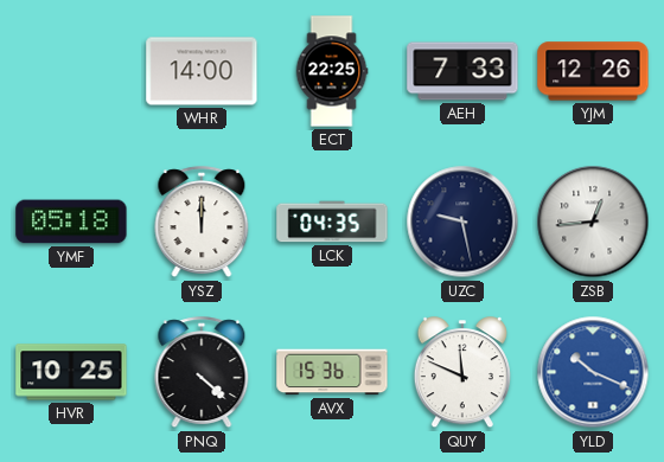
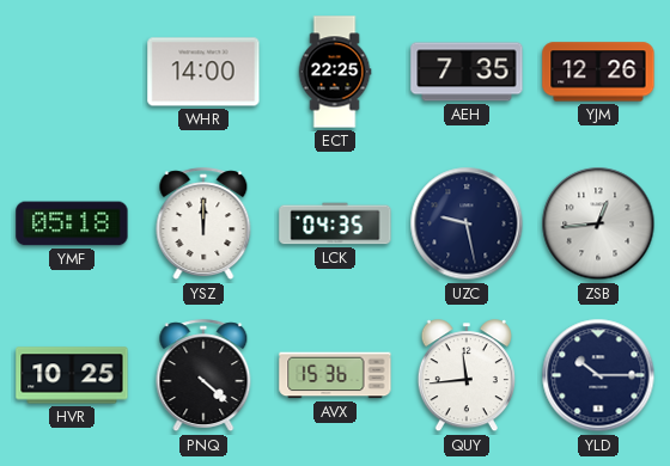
AEH: 7:33 -> 7:35
QUY: 11:49 -> 11:44
YLD: 10:19 -> 10:15
YLD dial: blue -> navy
